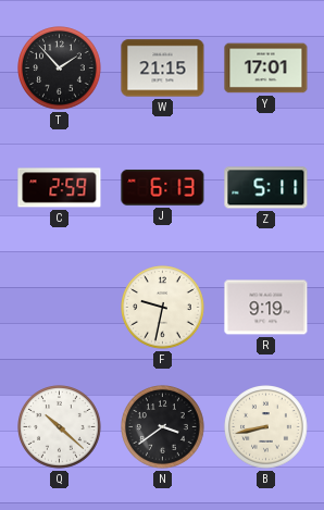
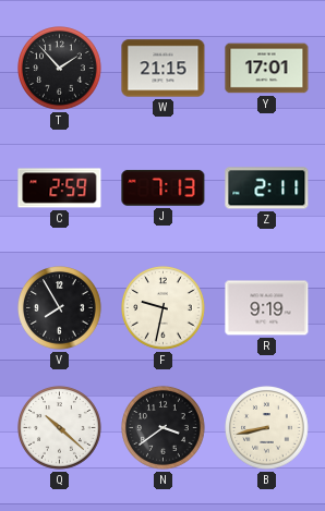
J: 6:13 -> 7:13
Z: 5:11 -> 2:11
V: none -> 7:55
